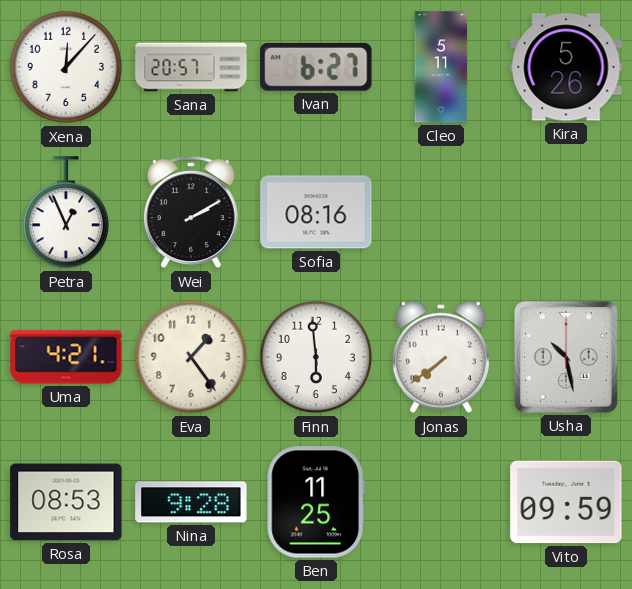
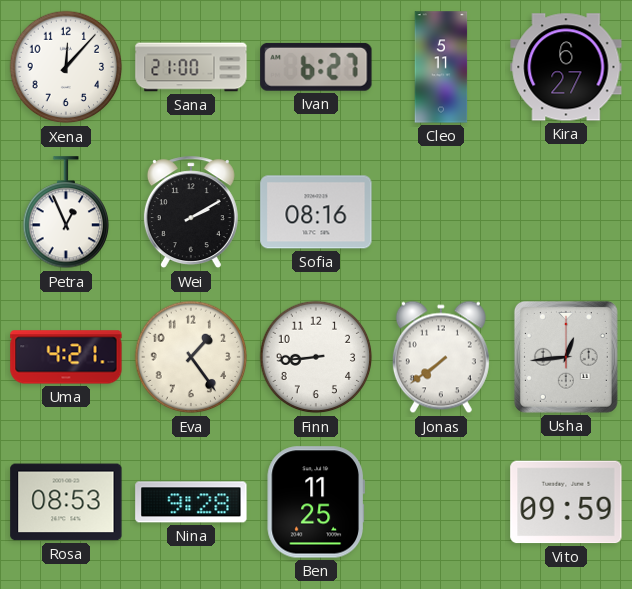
Sana: 20:57 -> 21:00
Kira: 5:26 -> 6:27
Finn: 5:59 -> 8:44
Usha: 10:28 -> 12:44
